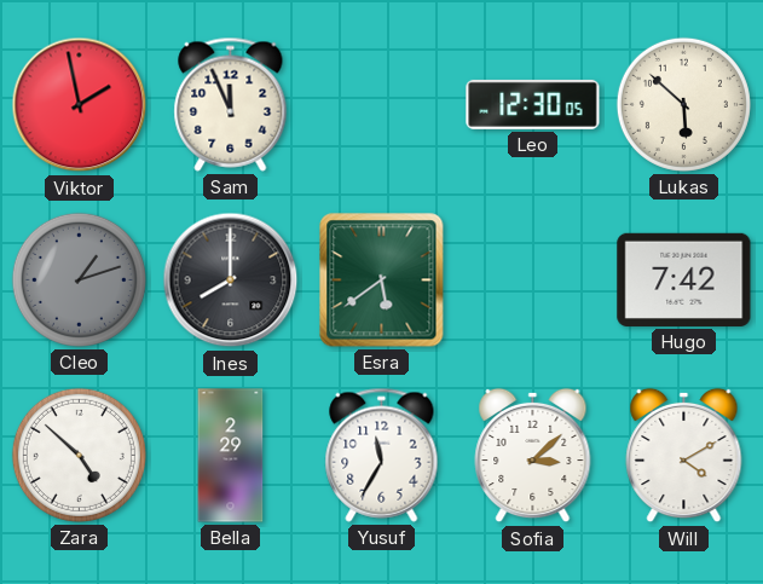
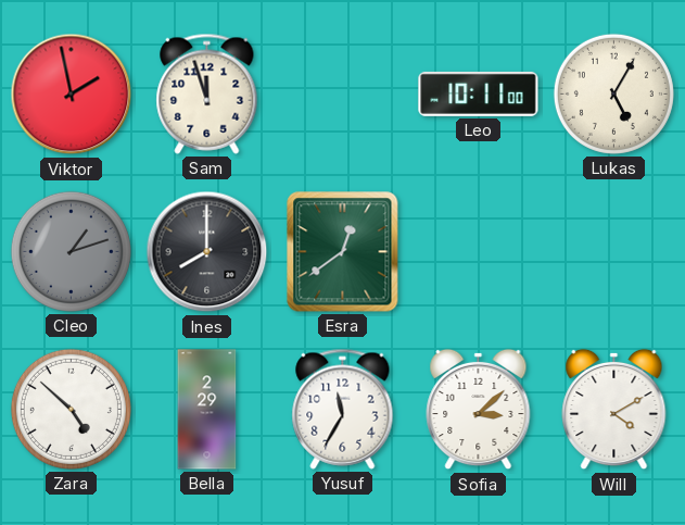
Sam: 11:56 -> 11:57
Leo: 12:30 -> 10:11
Lukas: 5:52 -> 5:05
Esra: 5:39 -> 12:39
Hugo: 7:42 -> none
